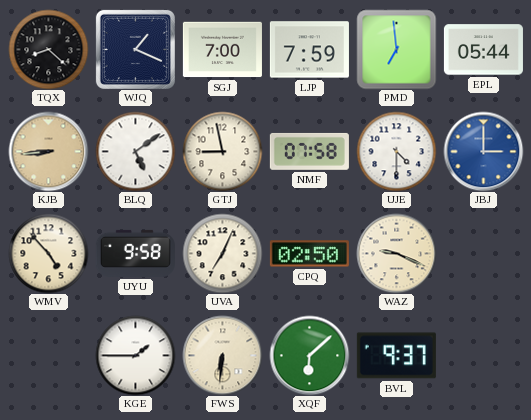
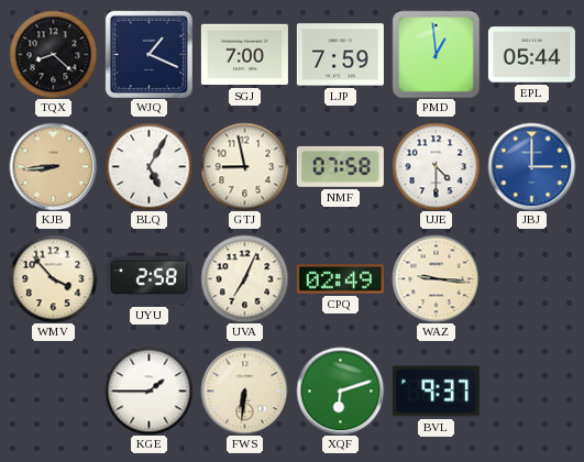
PMD: 6:59 -> 12:59
BLQ: 5:09 -> 5:05
WMV: 4:53 -> 3:53
UYU: 9:58 -> 2:58
CPQ: 02:50 -> 02:49
WAZ: 9:19 -> 9:16
XQF: 6:08 -> 6:12
